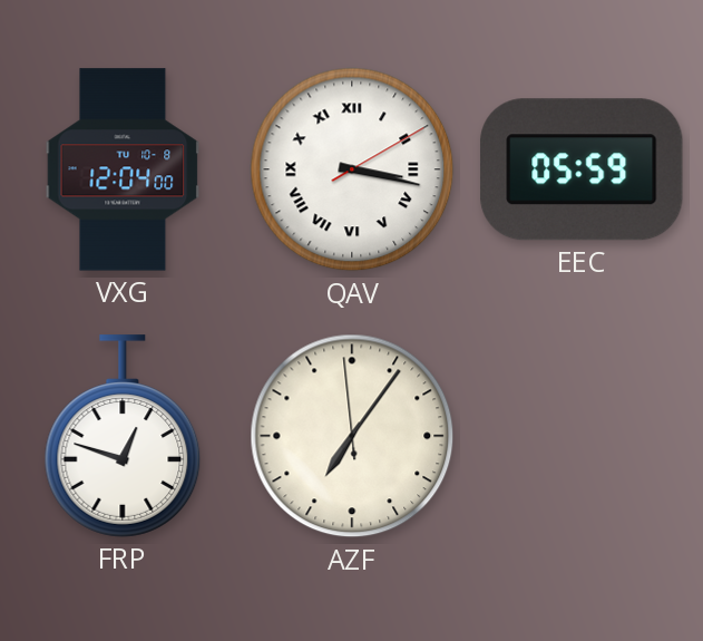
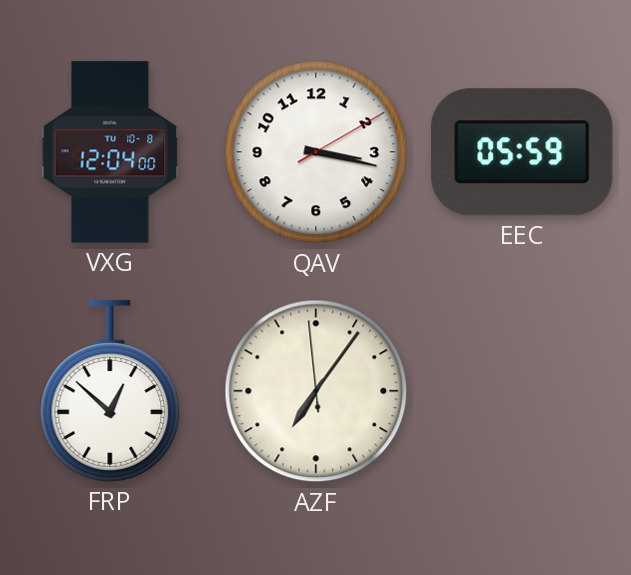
QAV numerals: Roman -> Arabic
FRP: 12:48 -> 12:52
